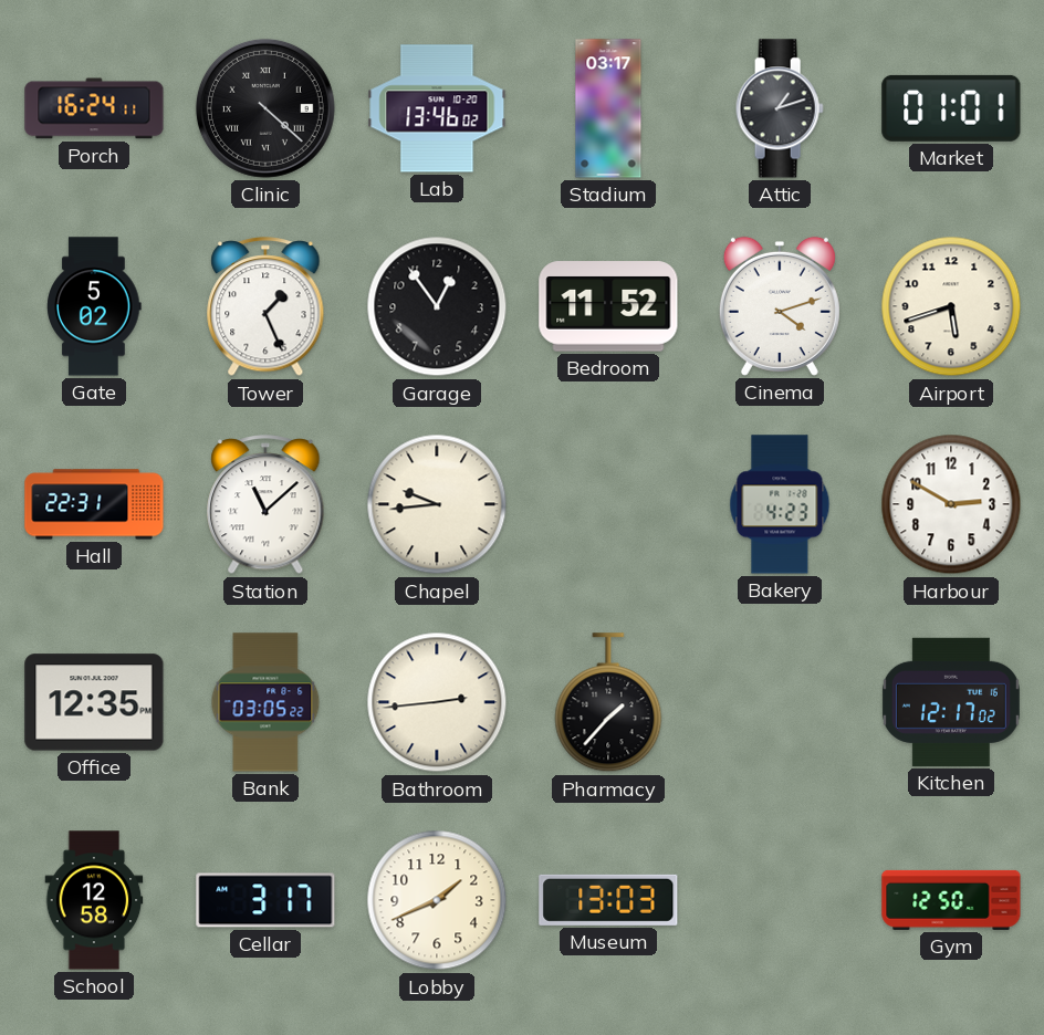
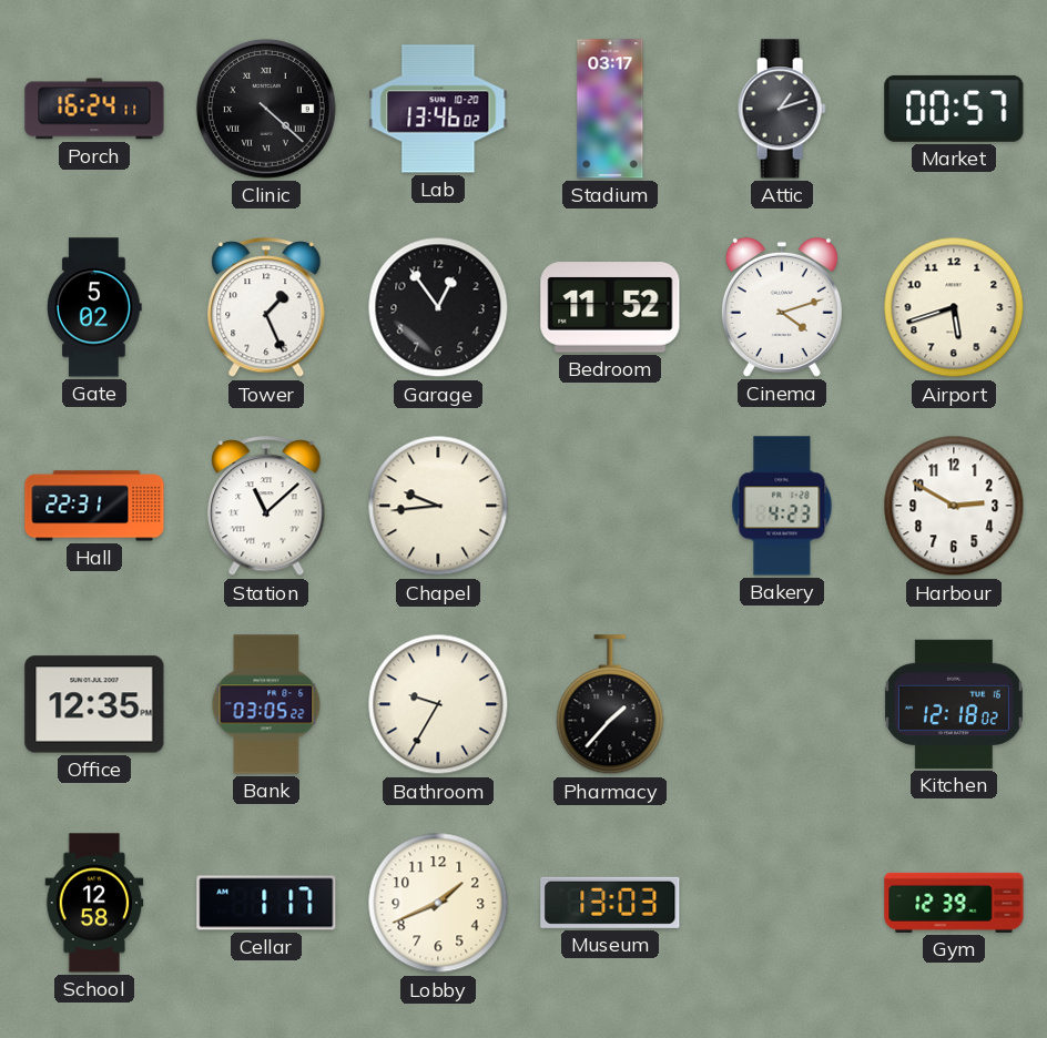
Market: 01:01 -> 00:57
Bathroom: 2:44 -> 9:35
Kitchen: 12:17 -> 12:18
Cellar: 3:17 -> 1:17
Gym: 12:50 -> 12:39
